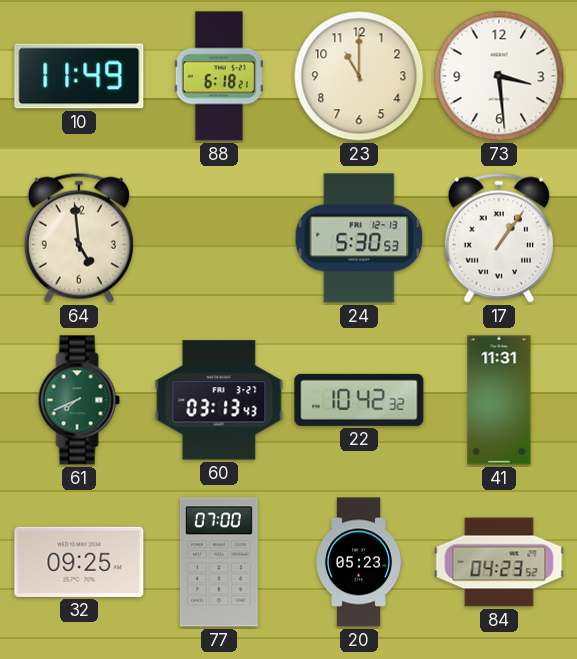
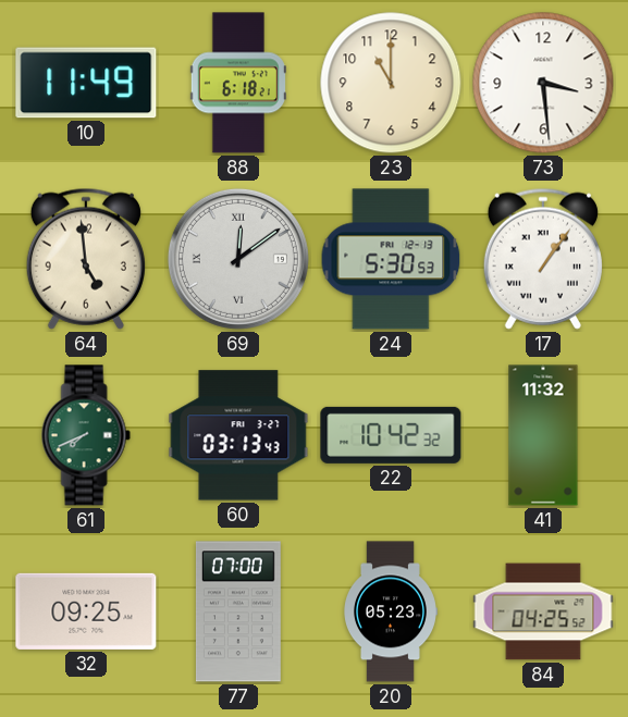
69: none -> 12:09
41: 11:31 -> 11:32
84: 04:23 -> 04:25
